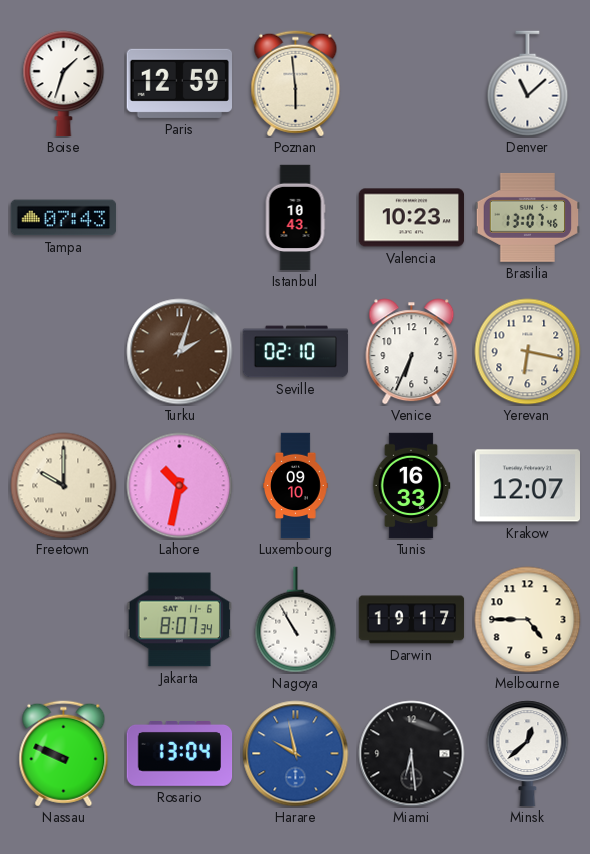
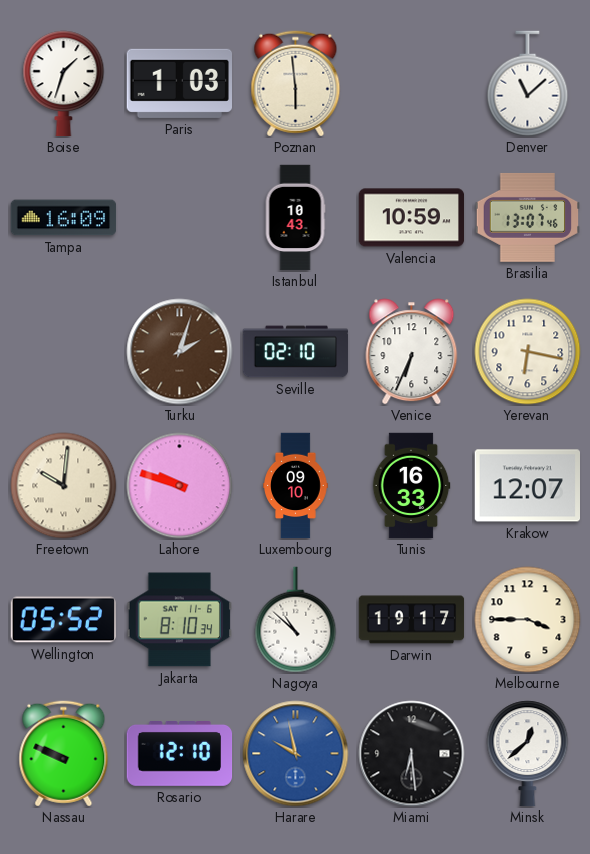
Paris: 12:59 -> 1:03
Tampa: 07:43 -> 16:09
Valencia: 10:23 -> 10:59
Freetown: 10:00 -> 10:01
Lahore: 10:32 -> 9:48
Wellington: none -> 05:52
Jakarta: 8:07 -> 8:10
Nagoya: 10:55 -> 10:52
Melbourne: 4:45 -> 3:45
Rosario: 13:04 -> 12:10
